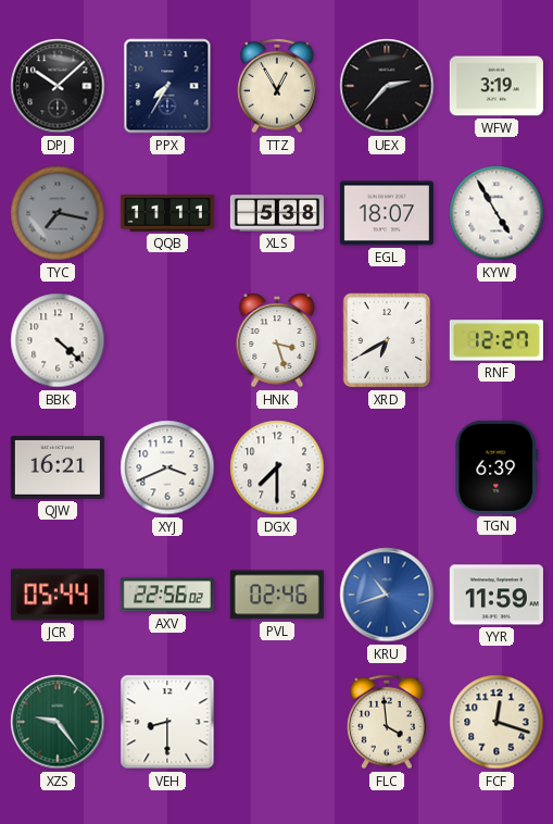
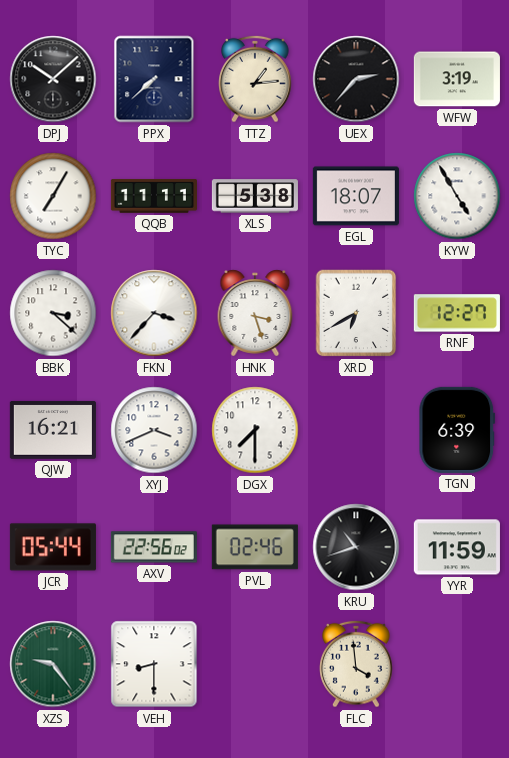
PPX: 7:35 -> 7:38
TTZ: 12:55 -> 1:14
TYC: 7:17 -> 7:05
TYC dial: grey -> white
BBK: 4:22 -> 3:22
FKN: none -> 3:37
KRU dial: blue -> black
FCF: 12:18 -> none
